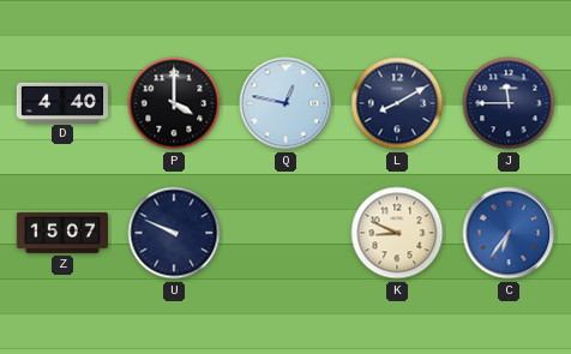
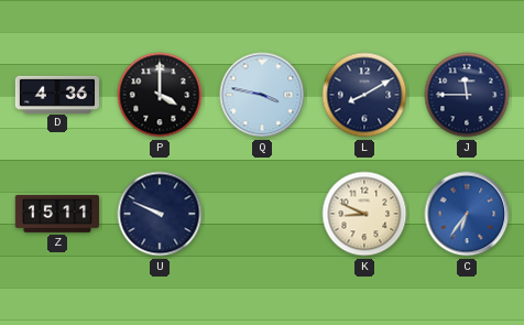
D: 4:40 -> 4:36
Q: 12:47 -> 3:47
Z: 15:07 -> 15:11
